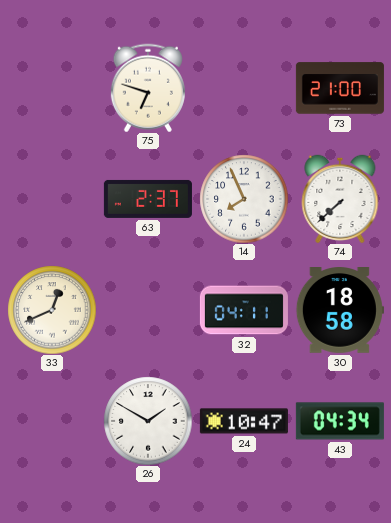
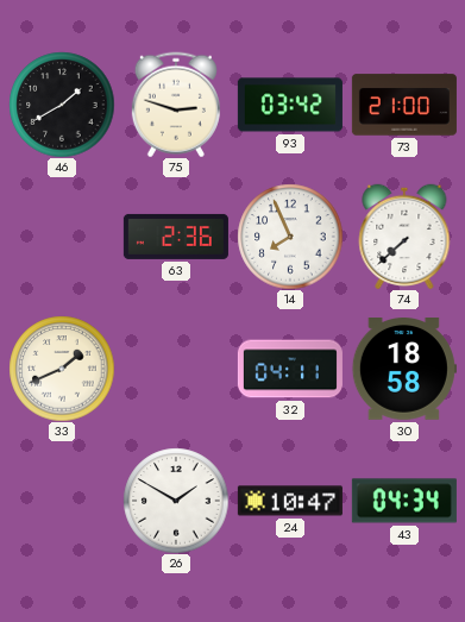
46: none -> 1:40
75: 6:48 -> 2:48
93: none -> 03:42
63: 2:37 -> 2:36
33: 12:41 -> 1:41
